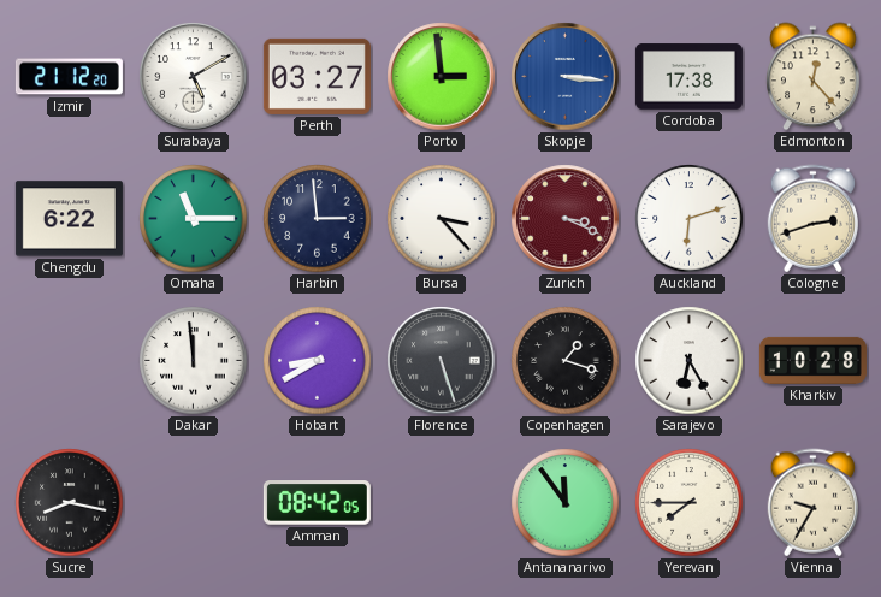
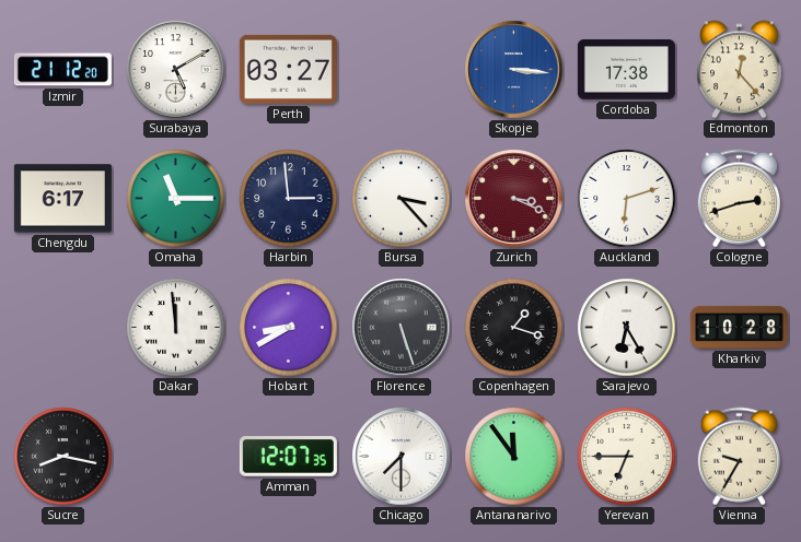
Porto: 2:59 -> none
Chengdu: 6:22 -> 6:17
Amman: 08:42 -> 12:07
Chicago: none -> 7:30
Yerevan: 7:45 -> 6:45
